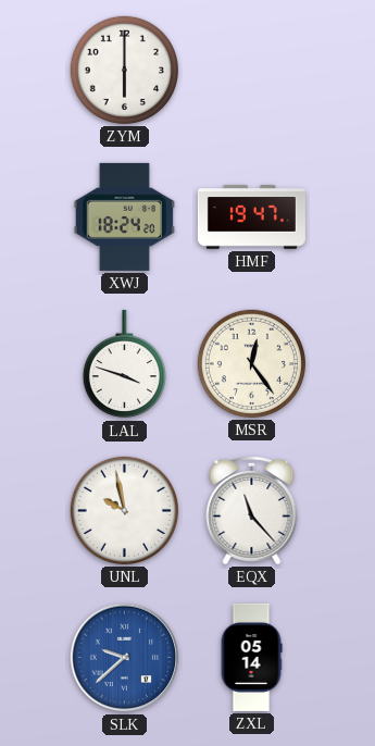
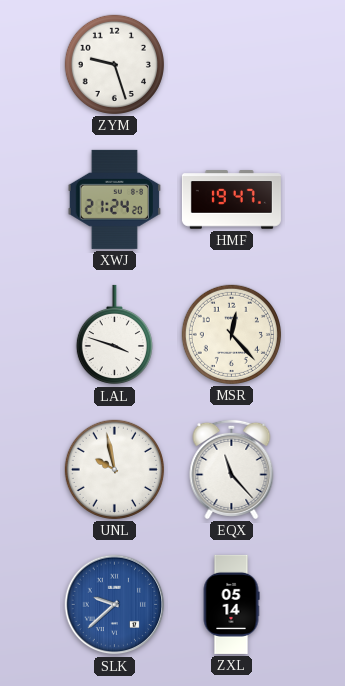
ZYM: 6:00 -> 9:27
XWJ: 18:24 -> 21:24
MSR: 12:24 -> 12:23
